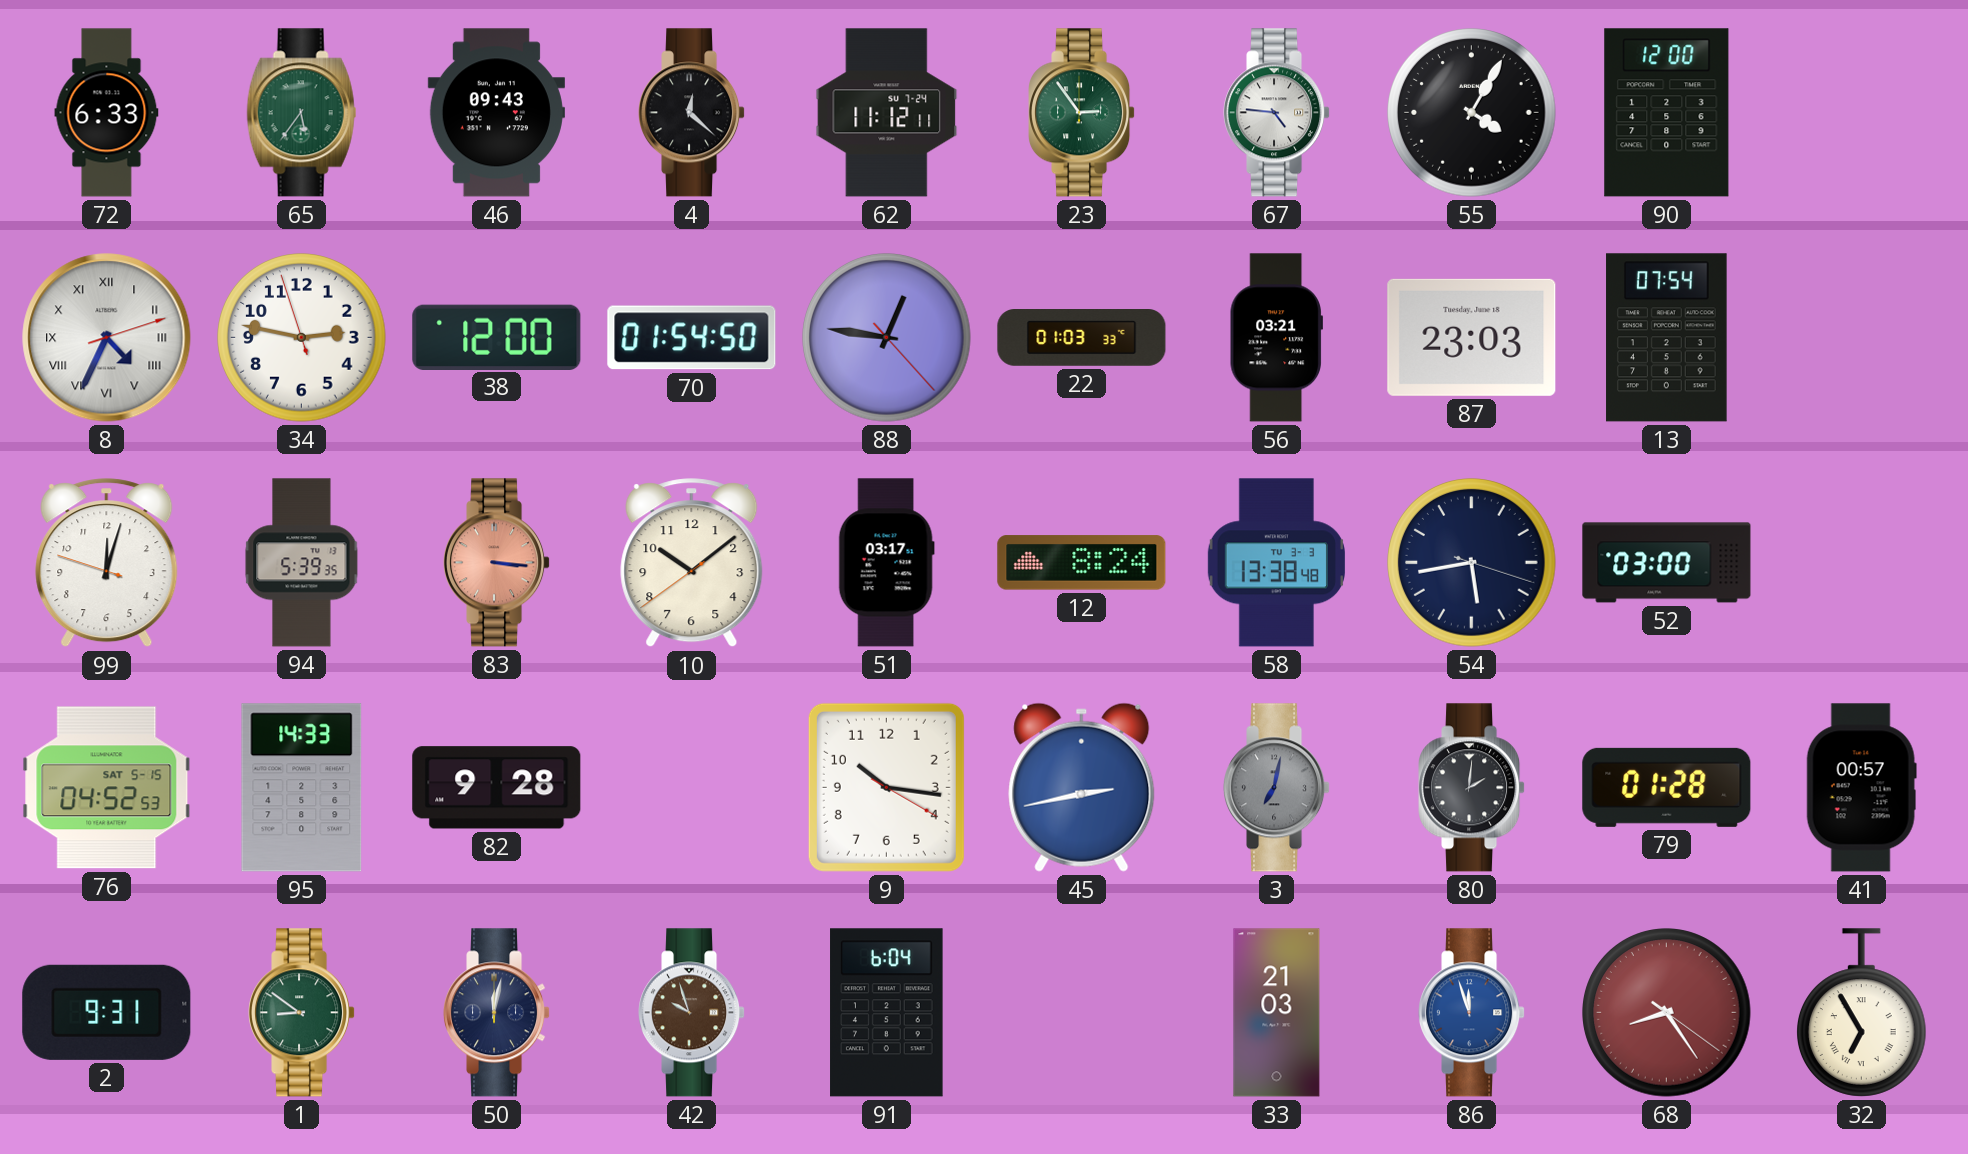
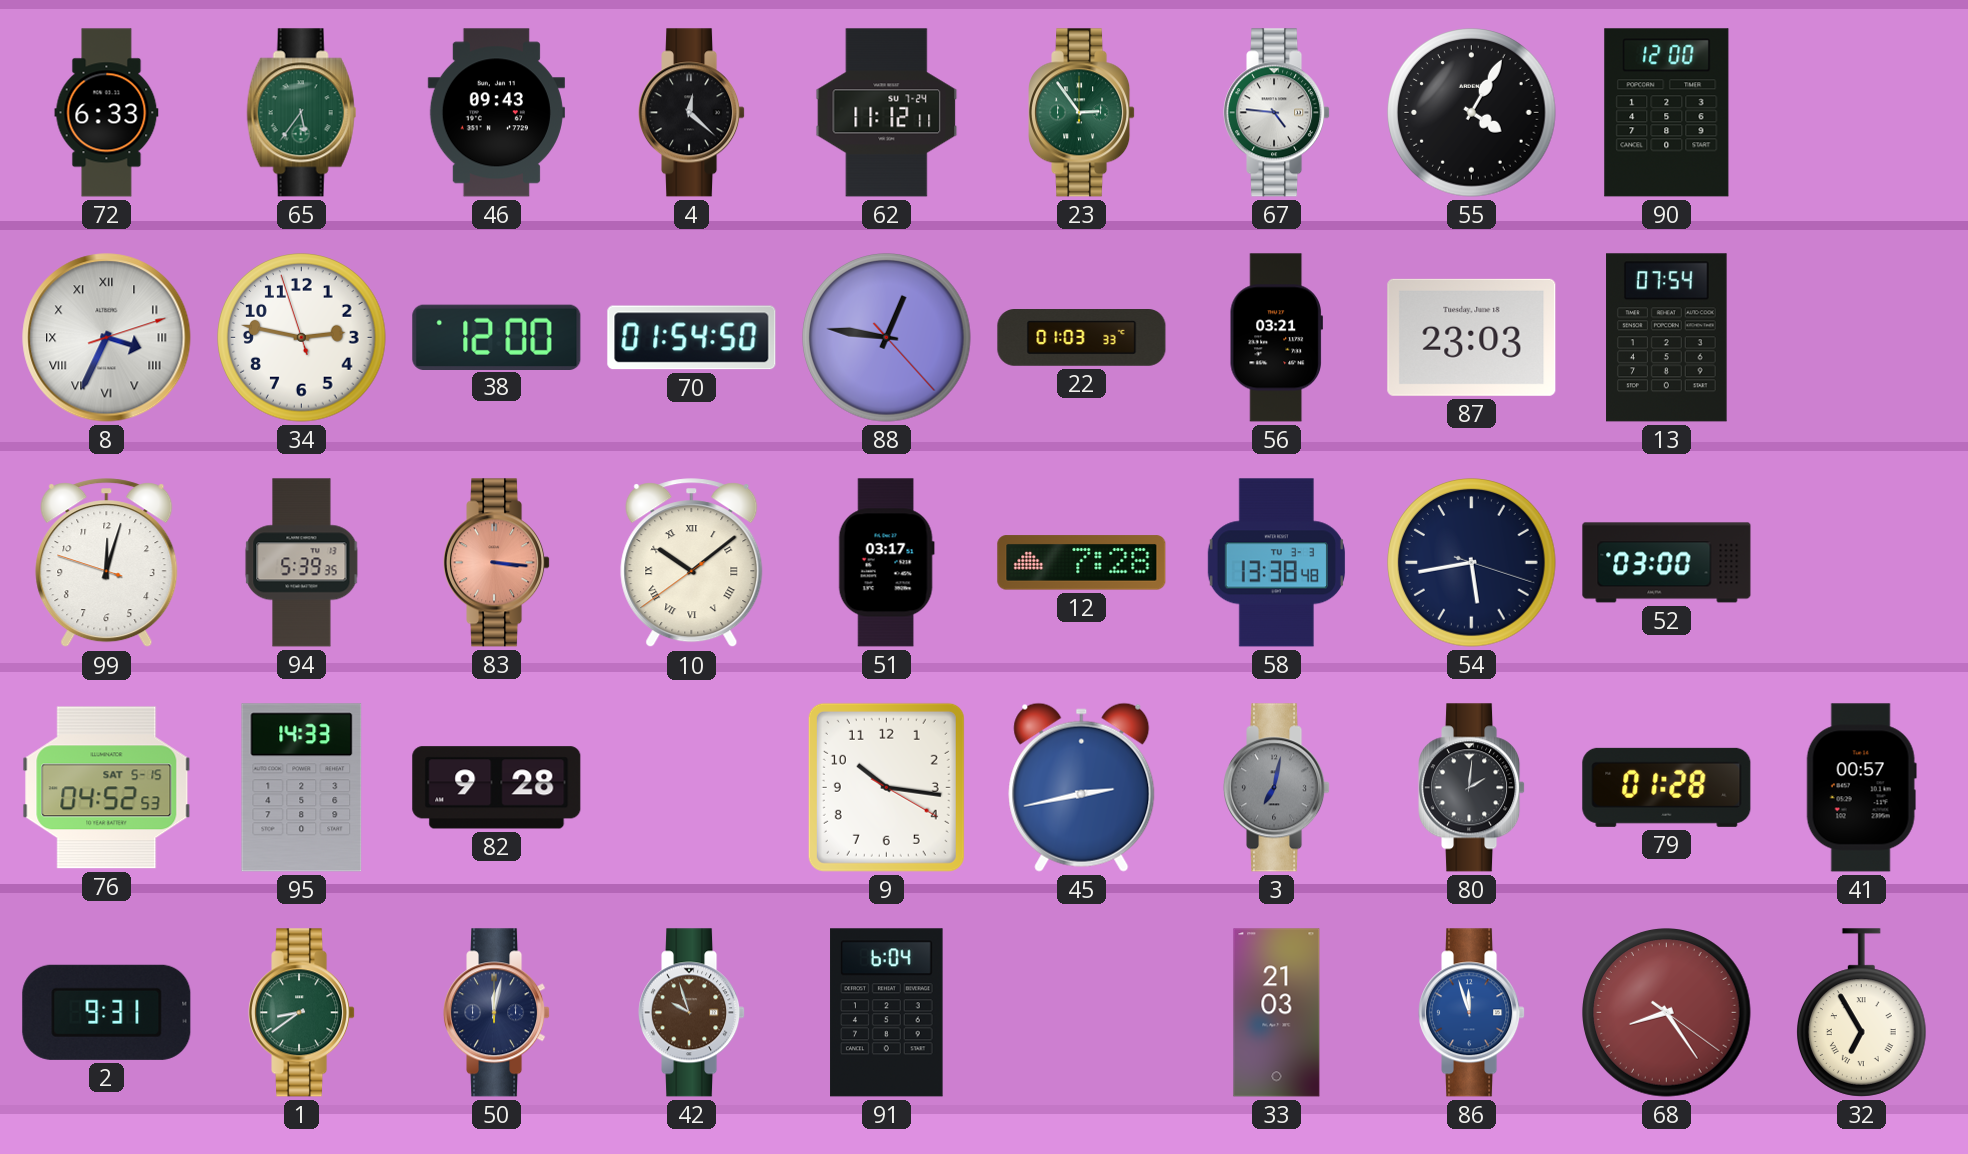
8: 4:34 -> 3:34
10 numerals: Arabic -> Roman
12: 8:24 -> 7:28
1: 8:51 -> 8:39
